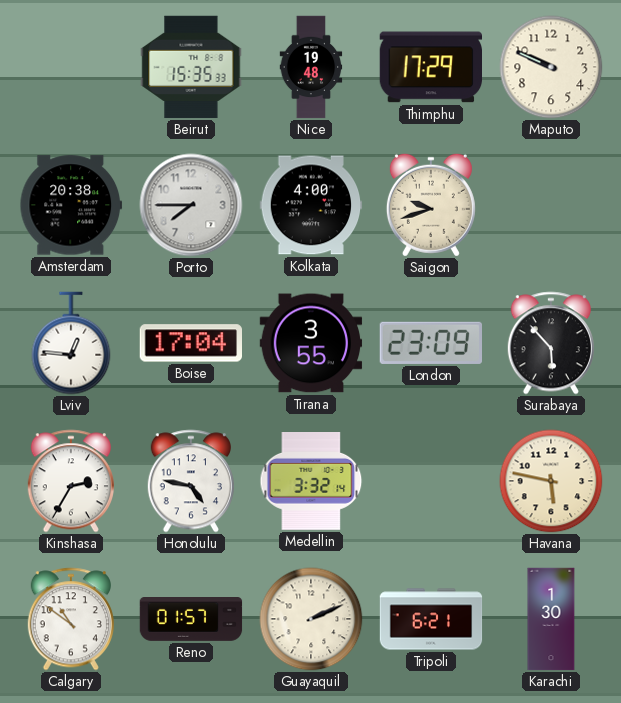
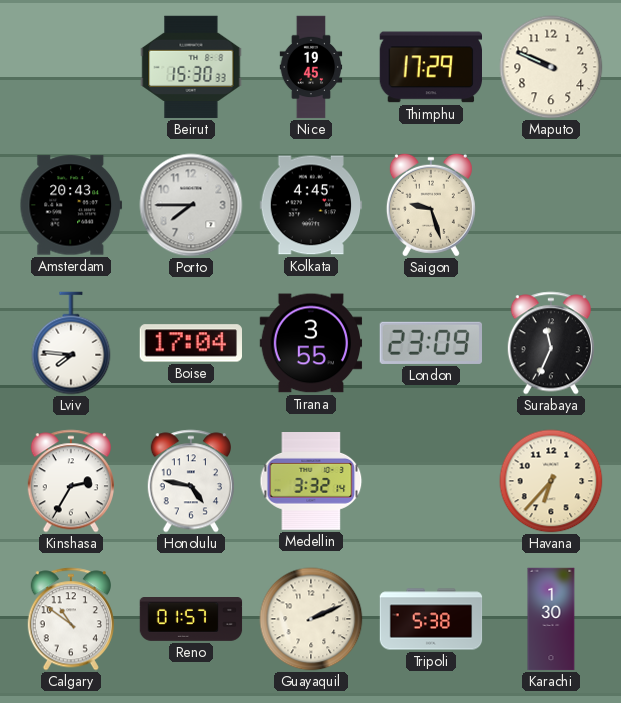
Beirut: 15:35 -> 15:30
Nice: 19:48 -> 19:45
Amsterdam: 20:38 -> 20:43
Kolkata: 4:00 -> 4:45
Saigon: 9:42 -> 9:27
Lviv: 12:46 -> 7:46
Surabaya: 5:53 -> 11:34
Havana: 5:47 -> 6:37
Tripoli: 6:21 -> 5:38
